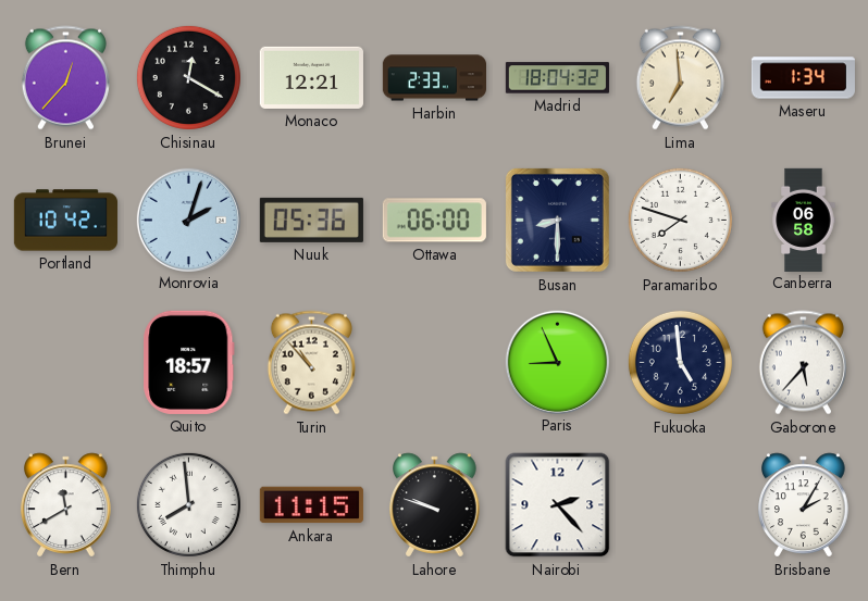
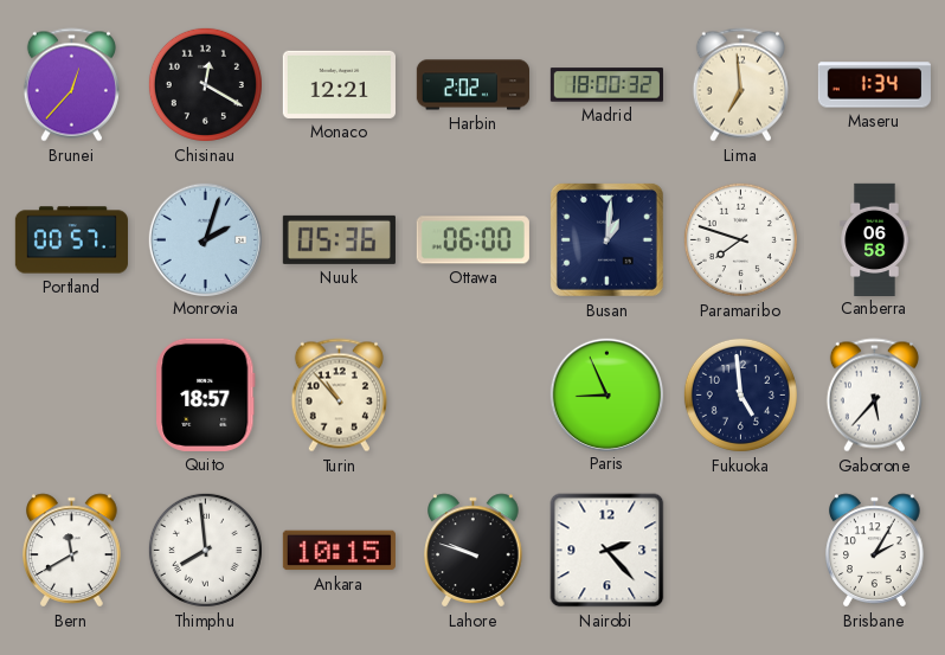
Harbin: 2:33 -> 2:02
Madrid: 18:04 -> 18:00
Portland: 10:42 -> 00:57
Busan: 8:30 -> 1:01
Ankara: 11:15 -> 10:15
